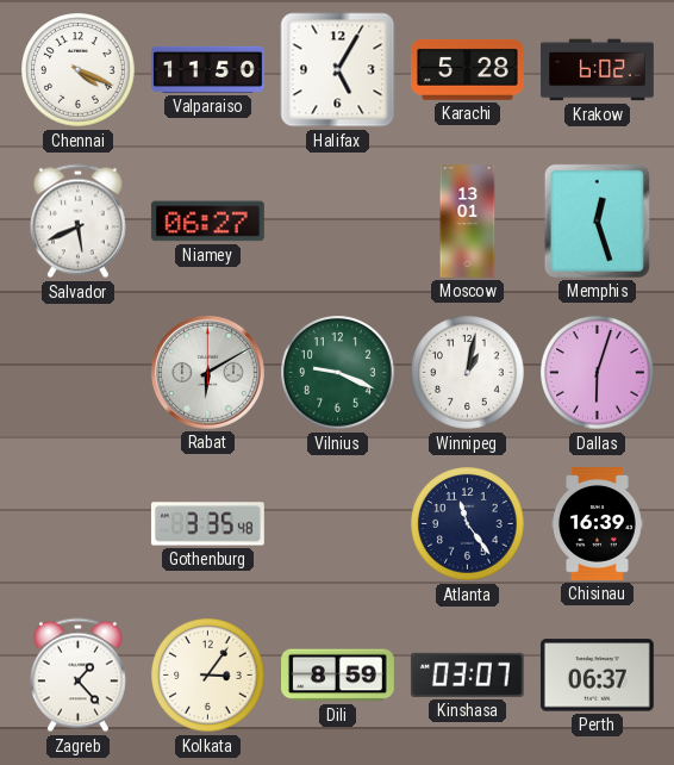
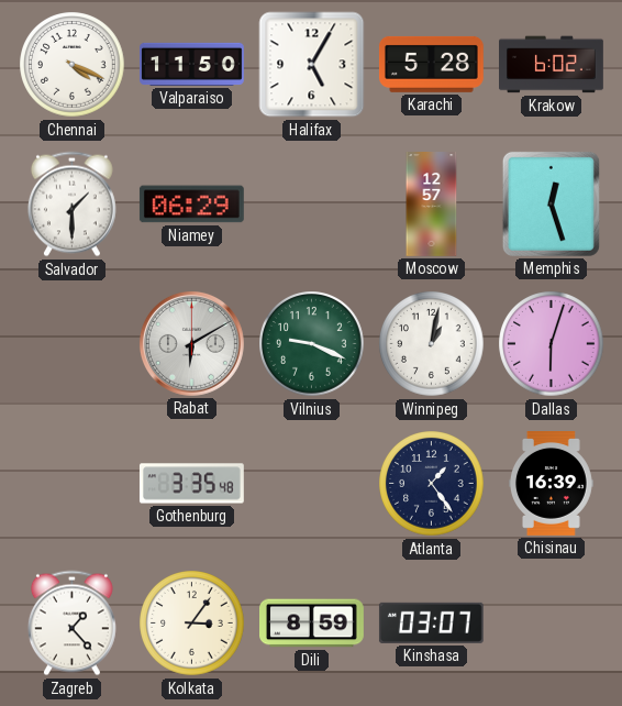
Salvador: 5:41 -> 1:30
Niamey: 06:27 -> 06:29
Moscow: 13:01 -> 12:57
Atlanta: 11:24 -> 1:24
Perth: 06:37 -> none
